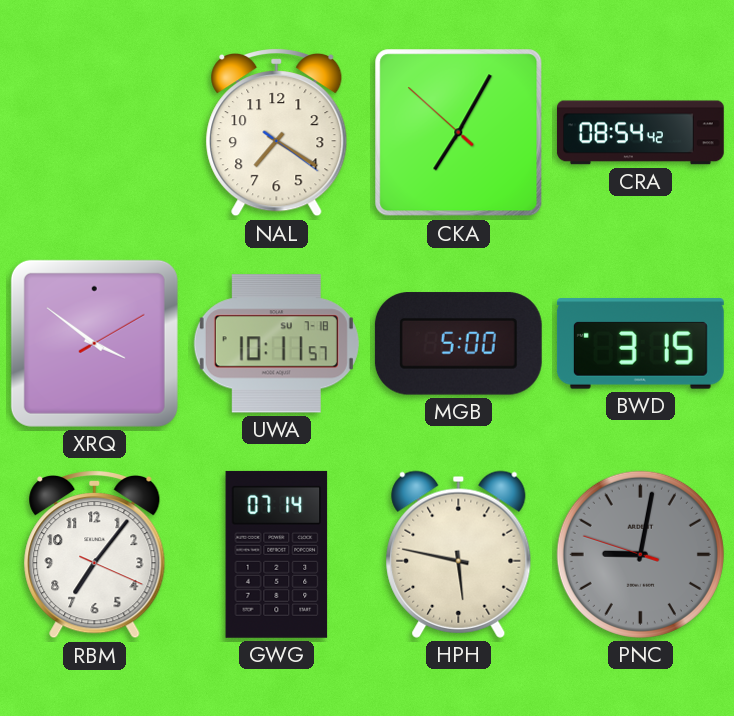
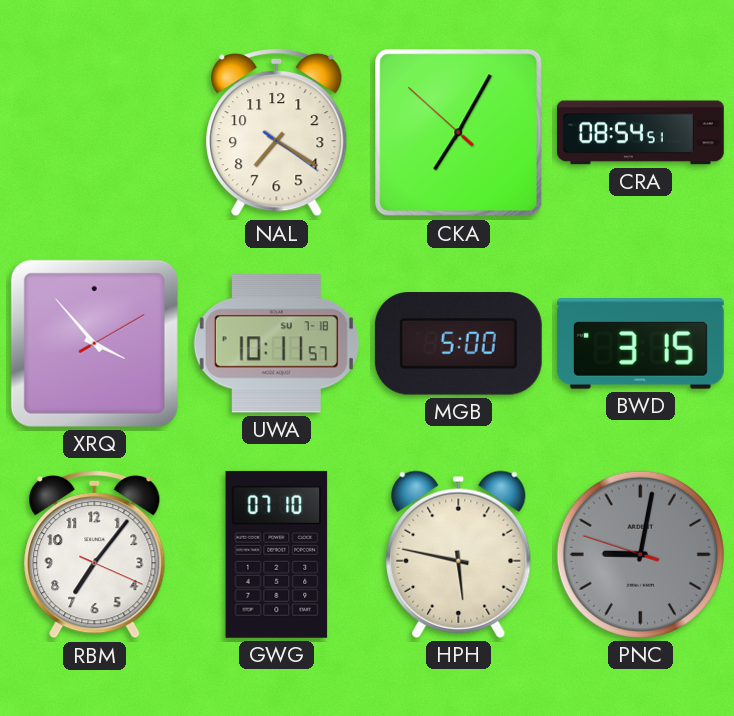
CRA: 08:54:42 -> 08:54:51
XRQ: 3:51 -> 3:53
GWG: 07:14 -> 07:10
